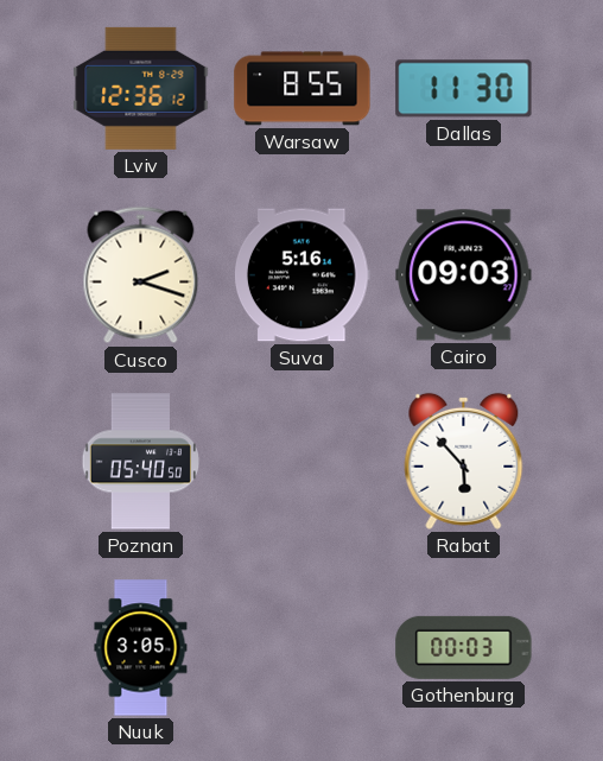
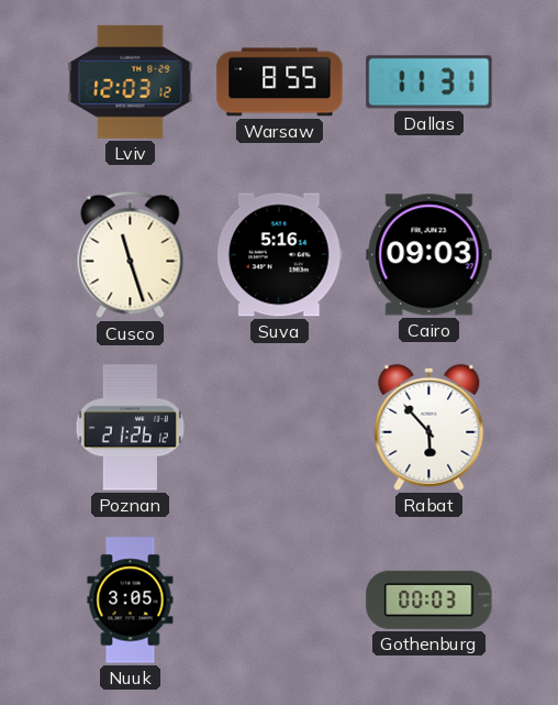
Lviv: 12:36 -> 12:03
Dallas: 11:30 -> 11:31
Cusco: 2:18 -> 11:27
Poznan: 05:40 -> 21:26
